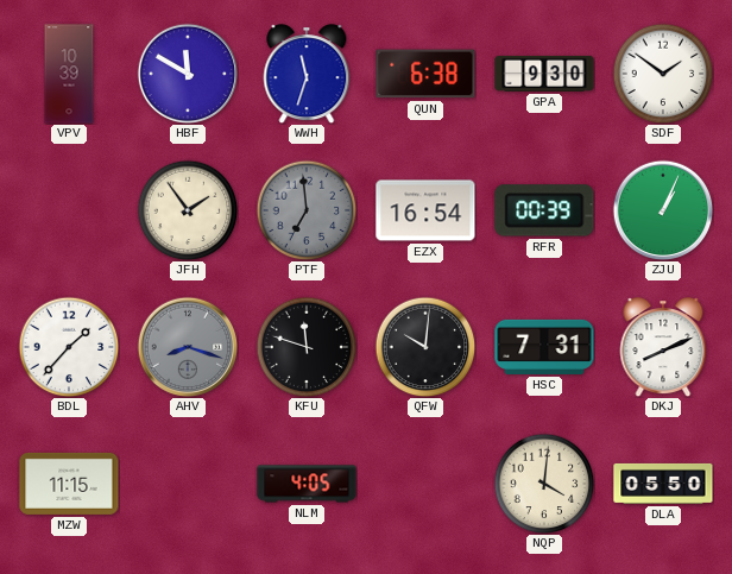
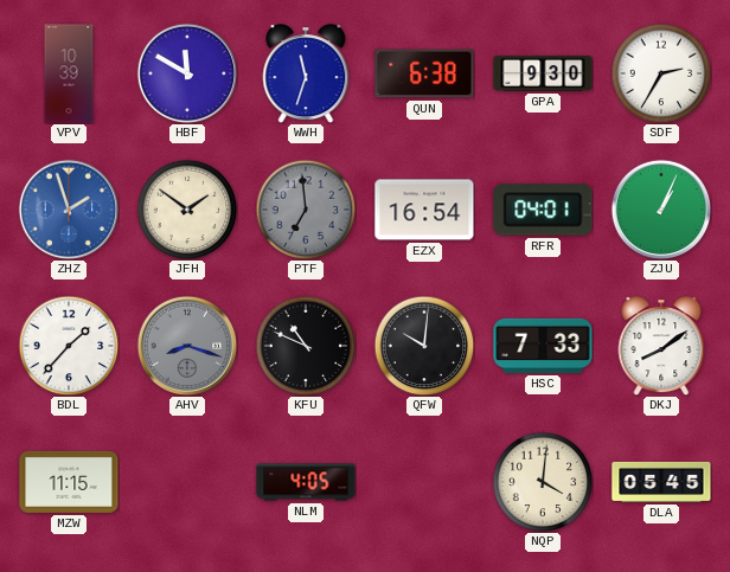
SDF: 1:51 -> 2:35
ZHZ: none -> 1:57
JFH: 1:54 -> 1:51
RFR: 00:39 -> 04:01
KFU: 11:48 -> 10:49
HSC: 7:31 -> 7:33
DKJ: 8:11 -> 8:09
DLA: 05:50 -> 05:45
